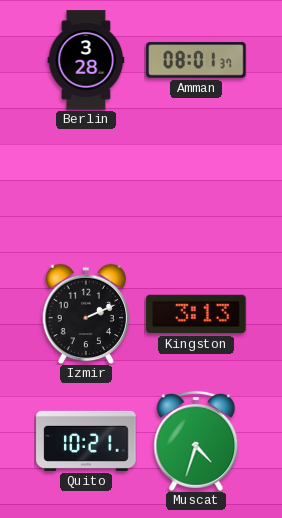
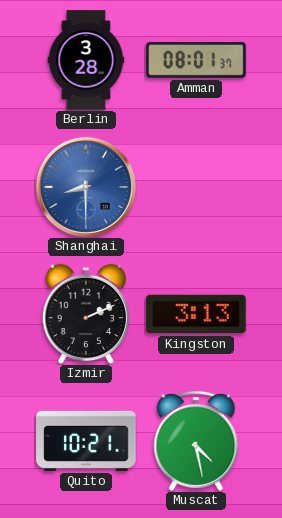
Shanghai: none -> 8:30
Muscat: 4:33 -> 4:28
